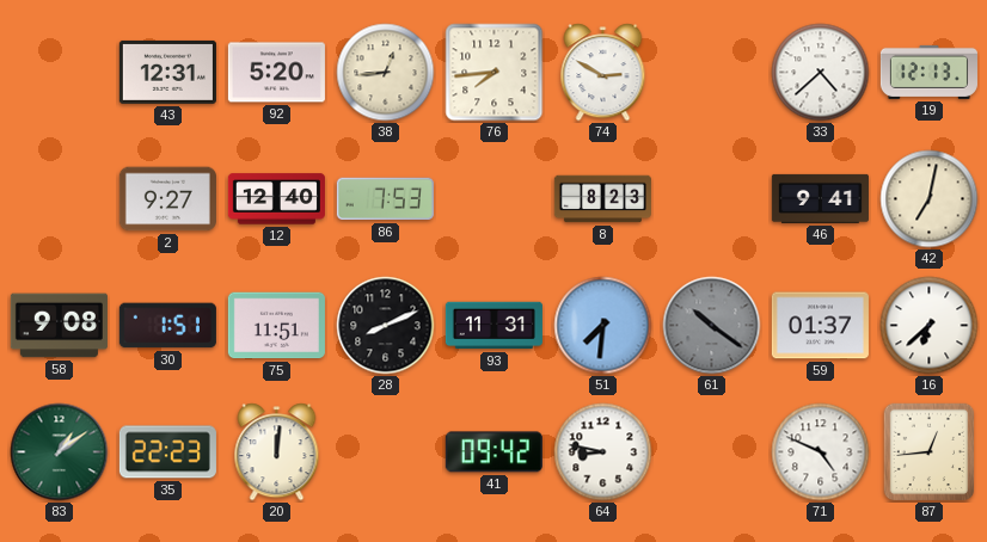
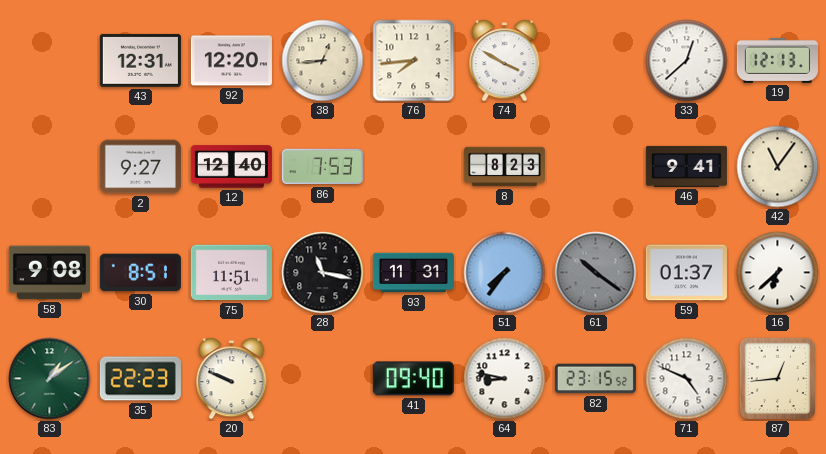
92: 5:20 -> 12:20
74: 2:50 -> 3:50
33: 4:38 -> 12:38
42: 7:02 -> 11:06
30: 1:51 -> 8:51
28: 8:11 -> 11:17
51: 7:31 -> 7:36
20: 12:01 -> 9:49
41: 09:42 -> 09:40
82: none -> 23:15
